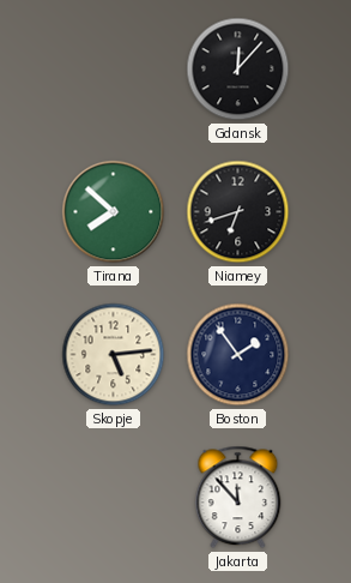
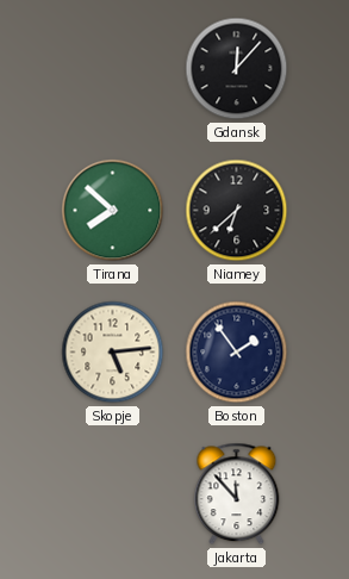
Niamey: 6:42 -> 6:38
